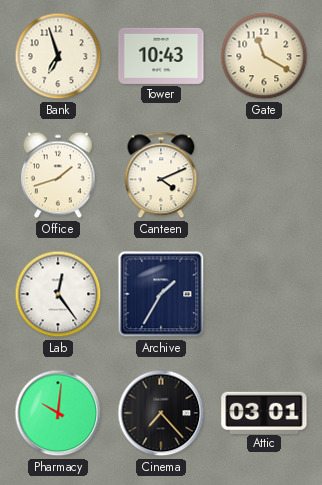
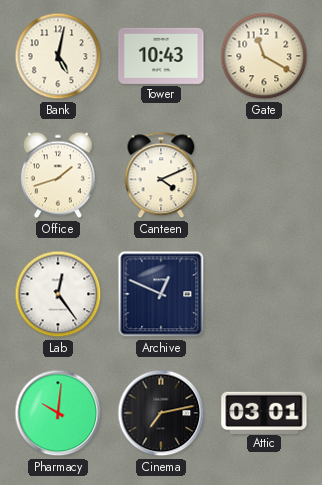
Bank: 6:57 -> 5:02
Archive: 1:35 -> 12:49
Cinema: 7:23 -> 7:13
